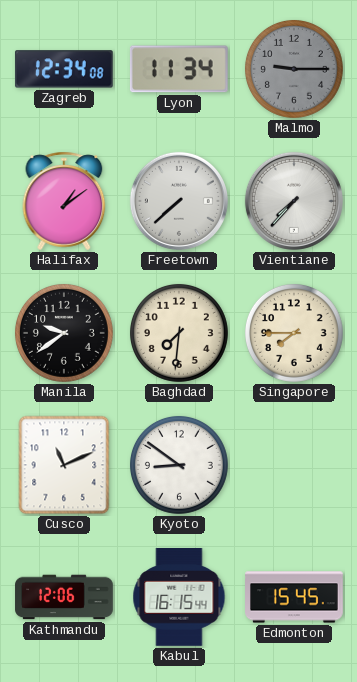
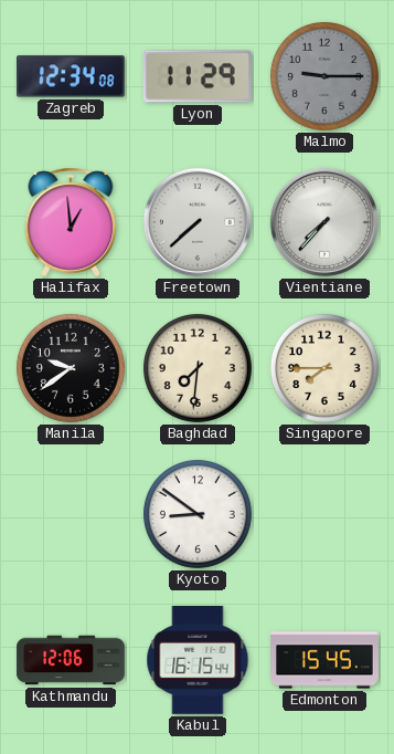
Lyon: 11:34 -> 11:29
Halifax: 1:09 -> 12:59
Cusco: 11:11 -> none
